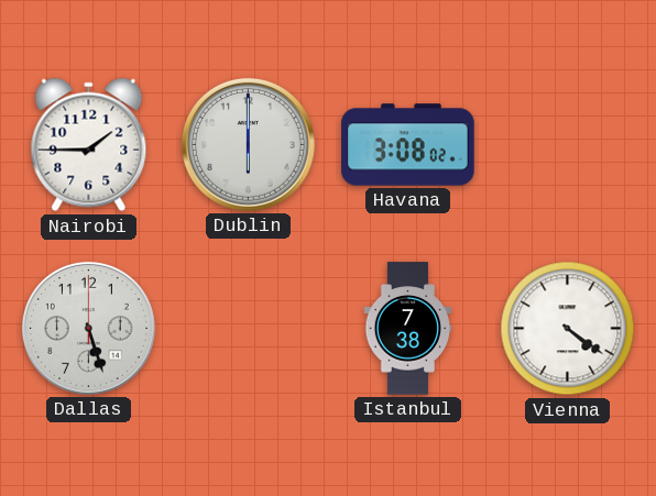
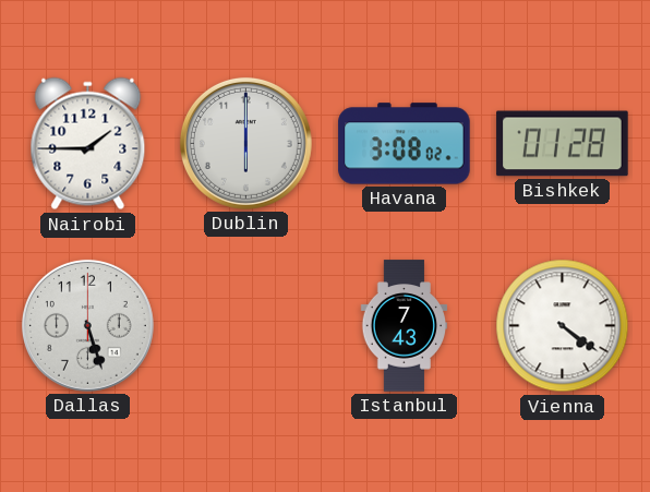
Bishkek: none -> 01:28
Istanbul: 7:38 -> 7:43
